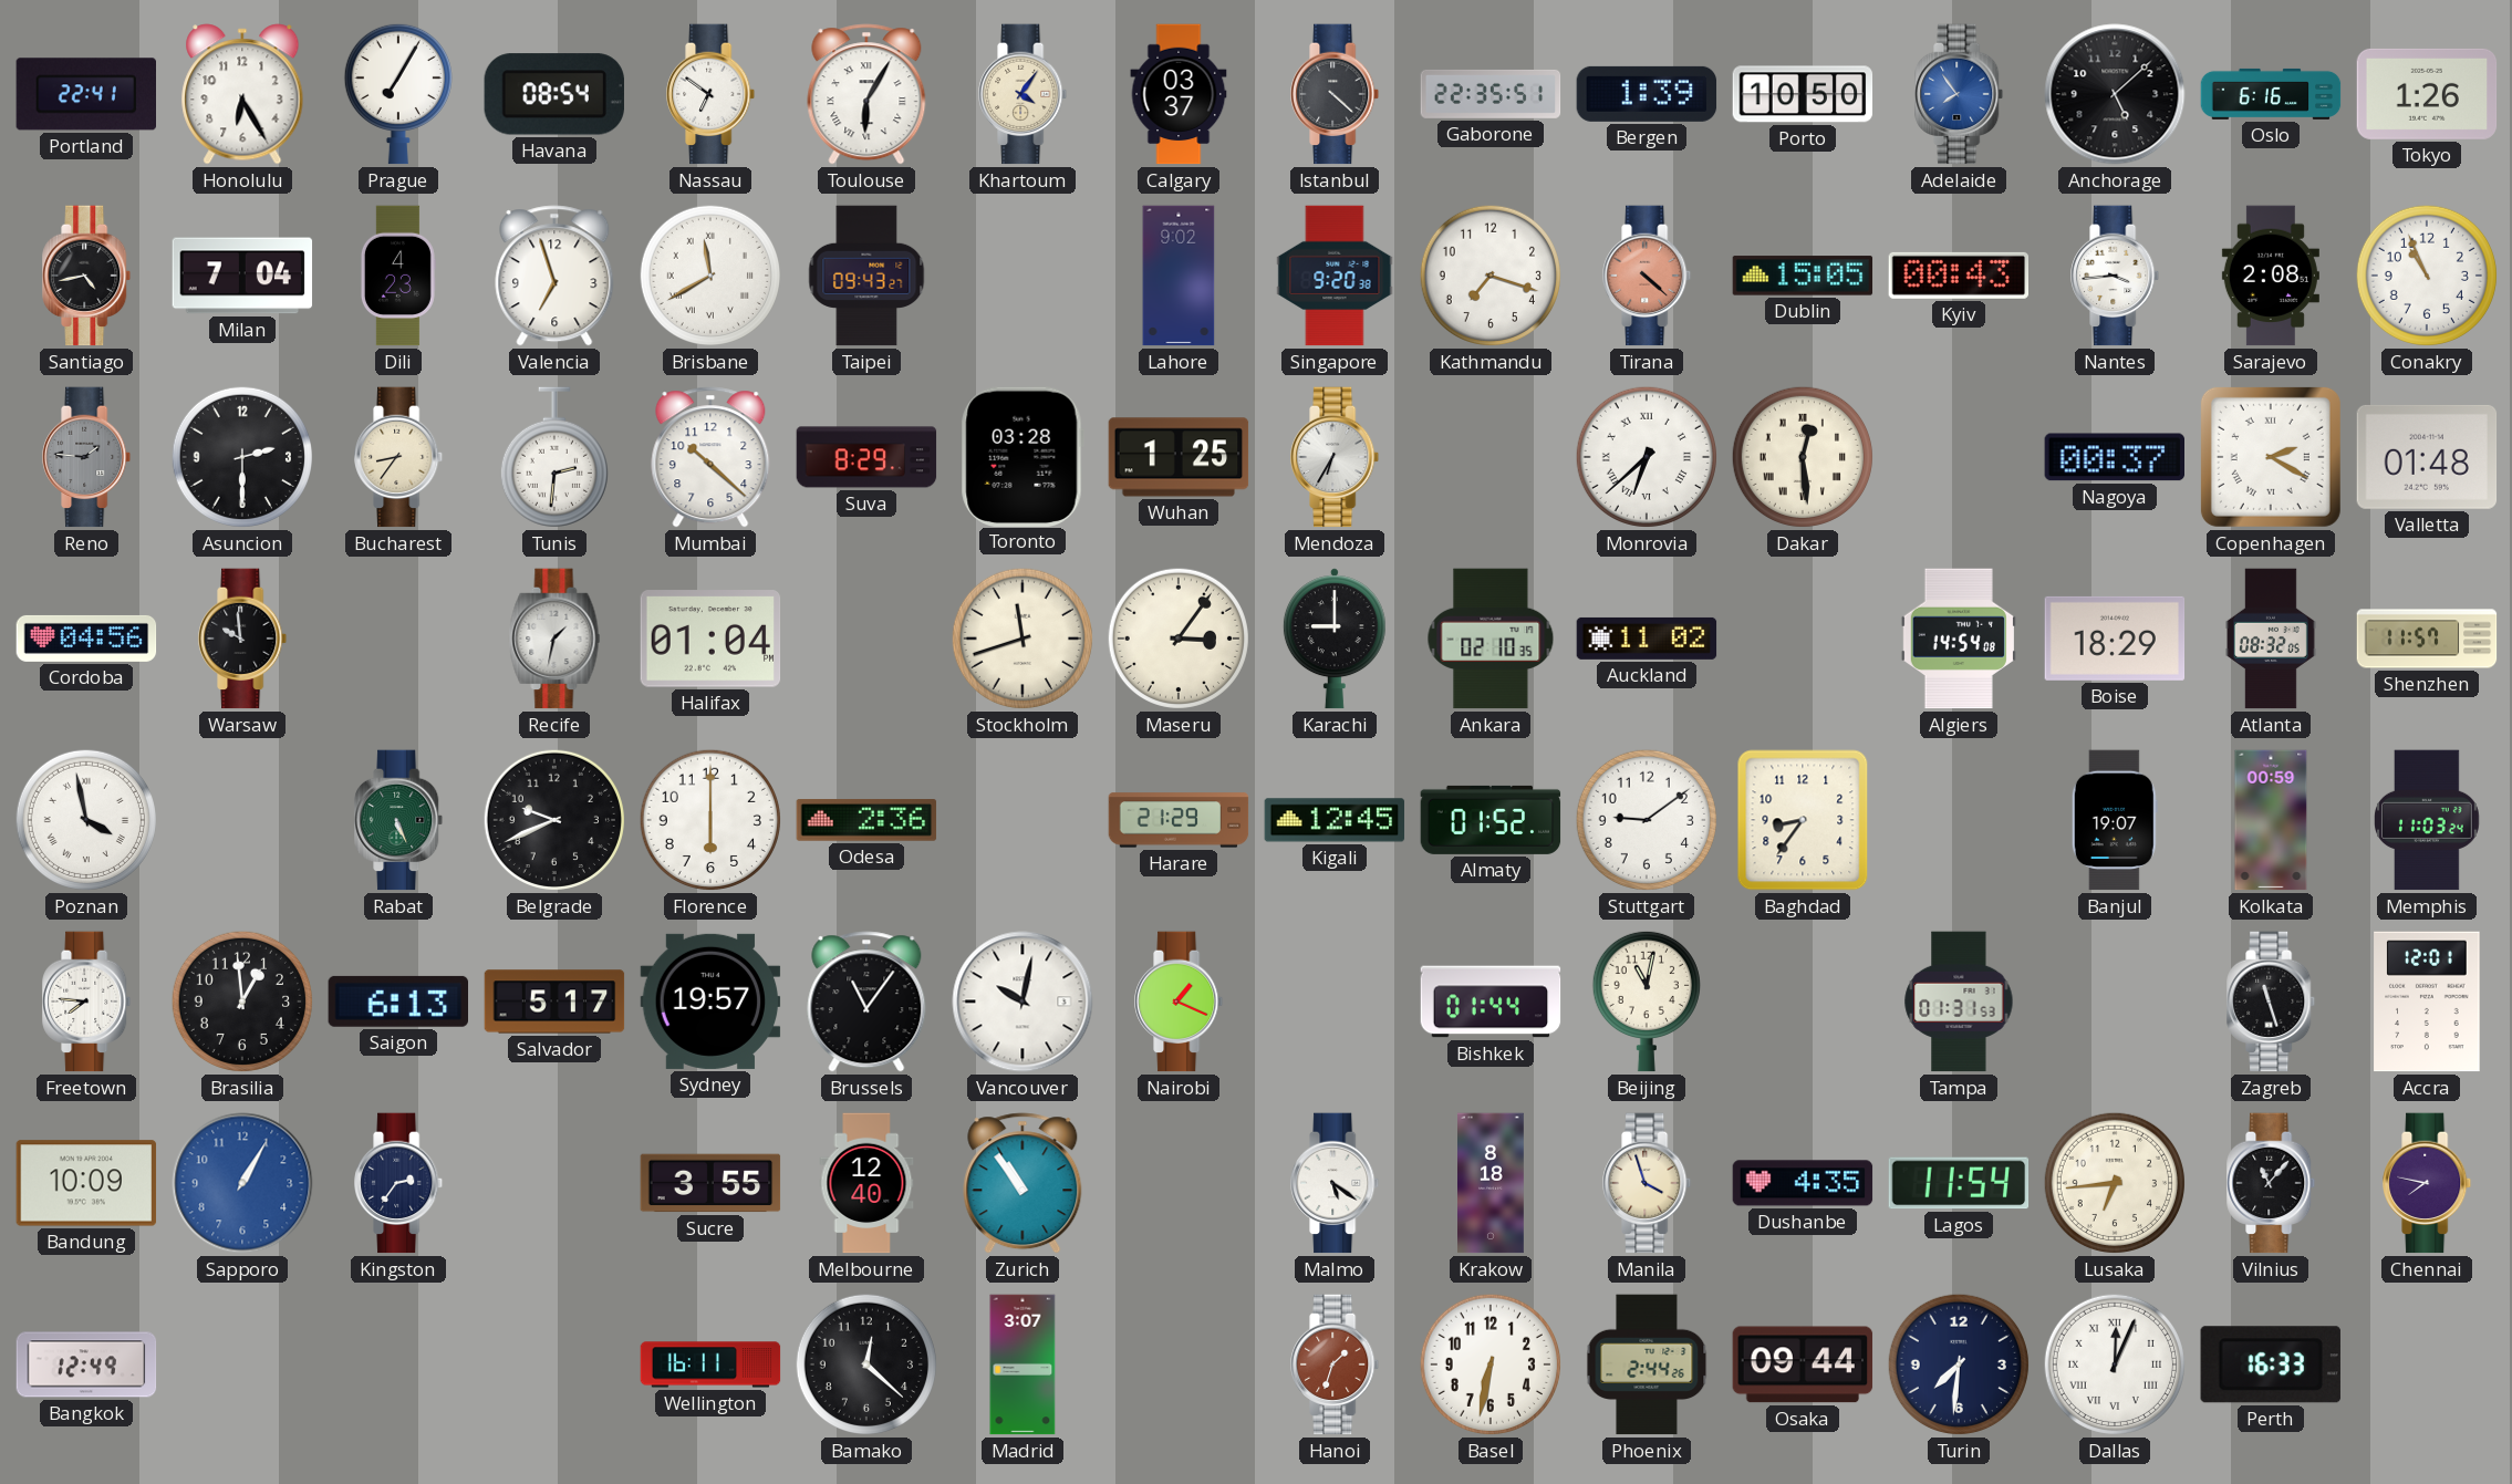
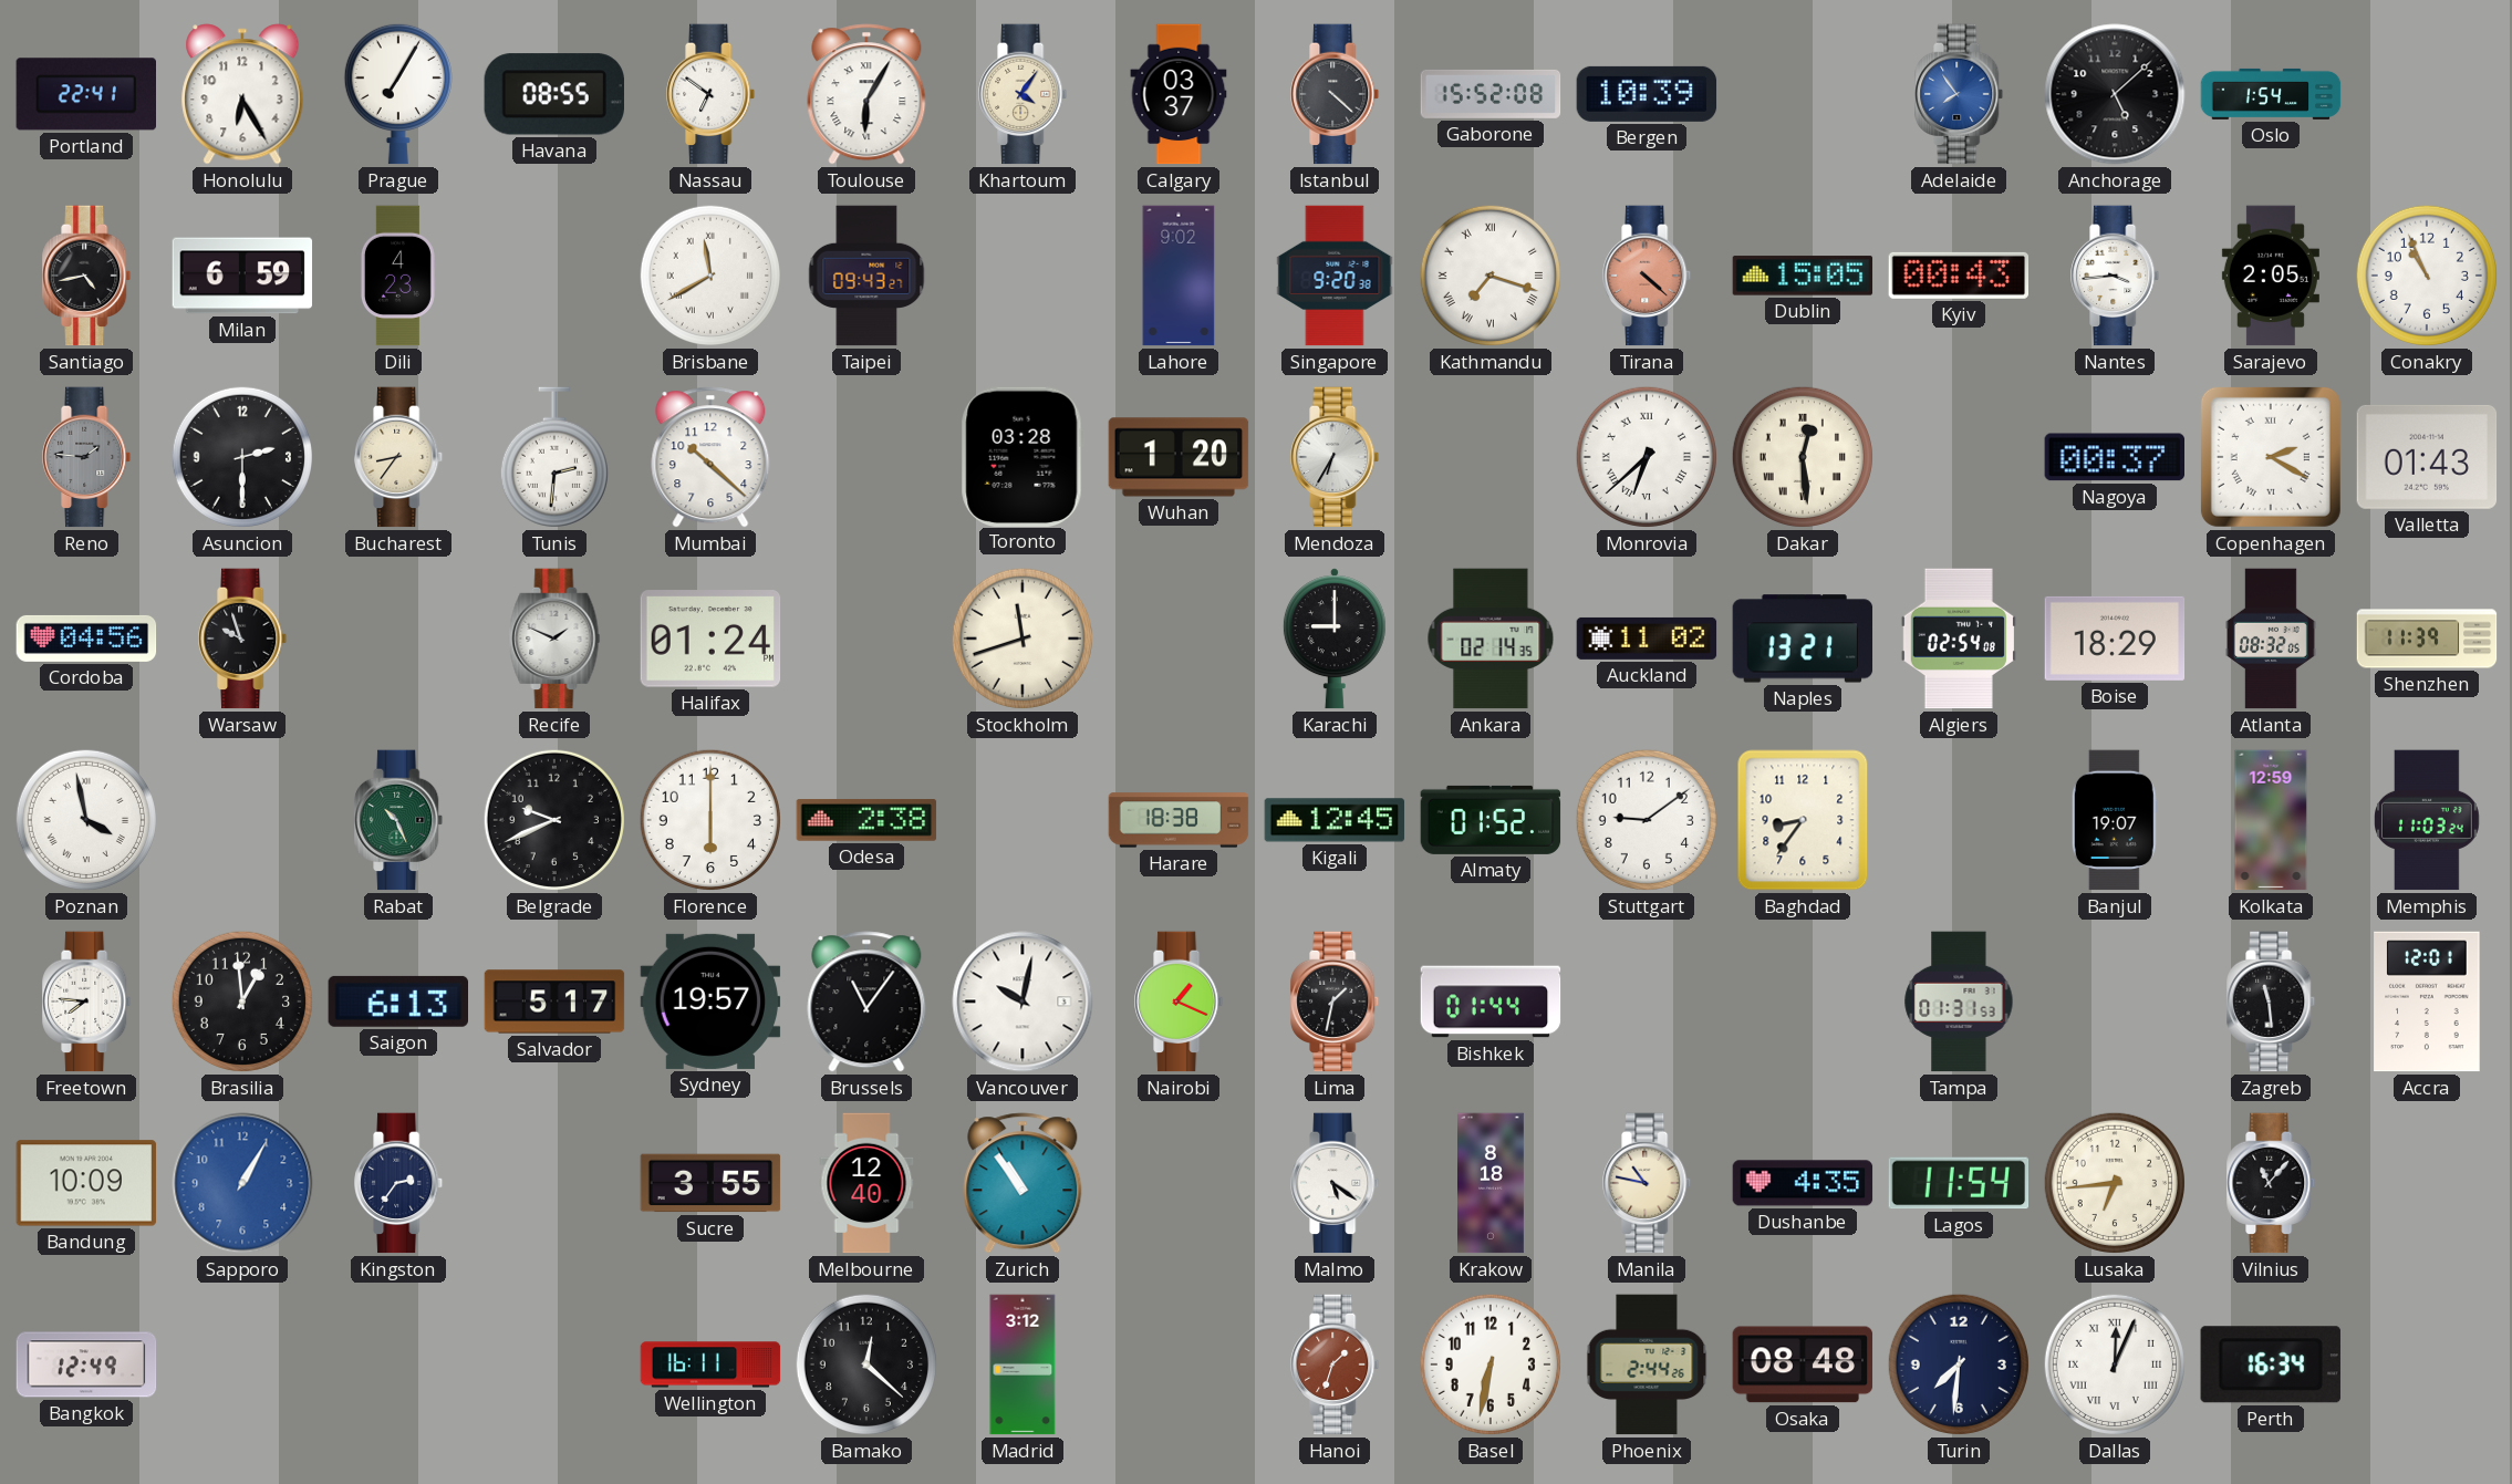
Havana: 08:54 -> 08:55
Gaborone: 22:35 -> 15:52
Bergen: 1:39 -> 10:39
Porto: 10:50 -> none
Oslo: 6:16 -> 1:54
Tokyo: 1:26 -> none
Milan: 7:04 -> 6:59
Valencia: 6:57 -> none
Kathmandu numerals: Arabic -> Roman
Sarajevo: 2:08 -> 2:05
Suva: 8:29 -> none
Wuhan: 1:25 -> 1:20
Valletta: 01:48 -> 01:43
Warsaw: 9:59 -> 9:57
Recife: 1:32 -> 1:49
Halifax: 01:04 -> 01:24
Maseru: 3:06 -> none
Ankara: 02:10 -> 02:14
Naples: none -> 13:21
Algiers: 14:54 -> 02:54
Shenzhen: 11:57 -> 11:39
Rabat: 5:26 -> 10:26
Odesa: 2:36 -> 2:38
Harare: 21:29 -> 18:38
Kolkata: 00:59 -> 12:59
Lima: none -> 1:32
Beijing: 11:02 -> none
Zagreb: 11:27 -> 11:29
Manila: 3:57 -> 10:47
Chennai: 7:47 -> none
Madrid: 3:07 -> 3:12
Osaka: 09:44 -> 08:48
Perth: 16:33 -> 16:34
